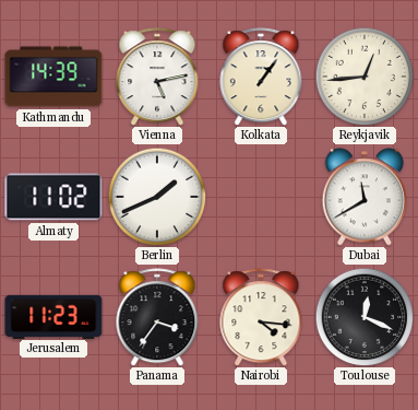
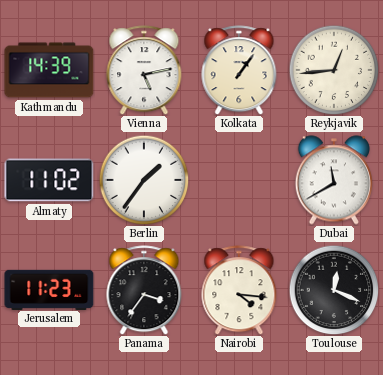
Berlin: 1:41 -> 1:36
